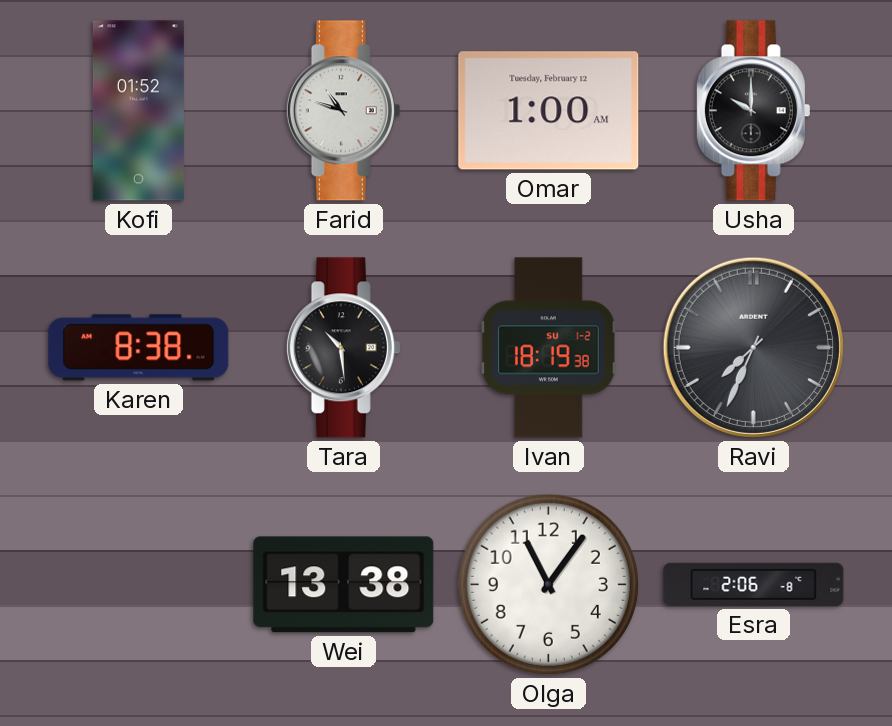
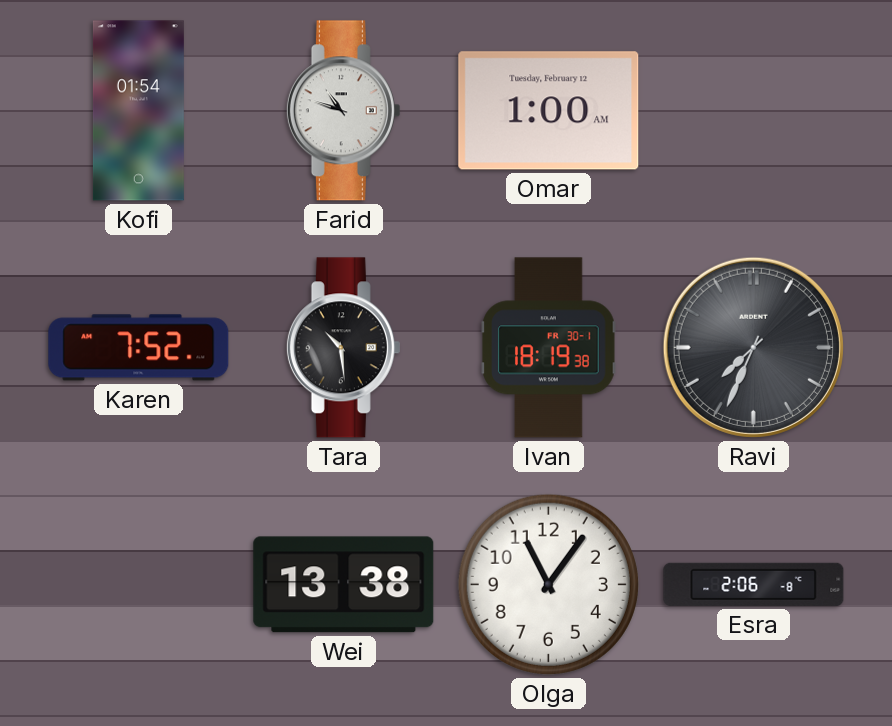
Kofi: 01:52 -> 01:54
Usha: 10:00 -> none
Karen: 8:38 -> 7:52
Ivan date: SU 1-2 -> FR 30-1
